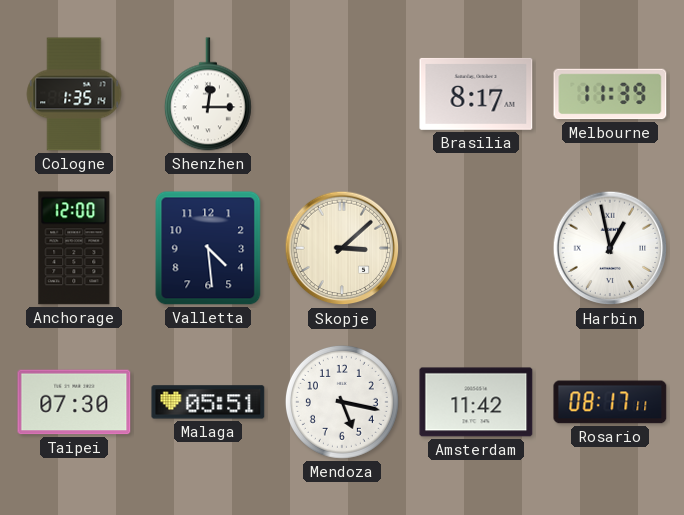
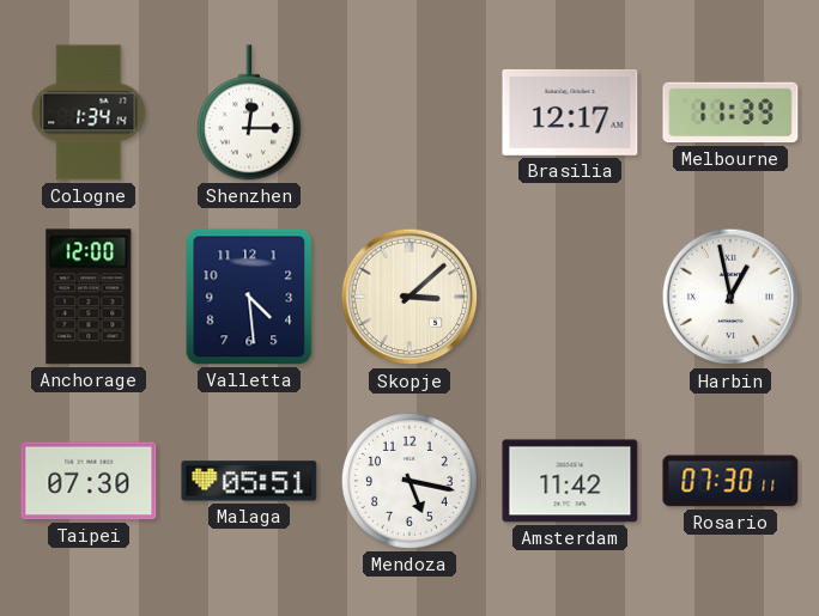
Cologne: 1:35 -> 1:34
Brasilia: 8:17 -> 12:17
Rosario: 08:17 -> 07:30
